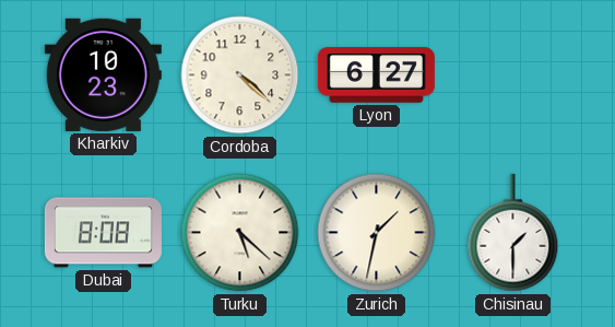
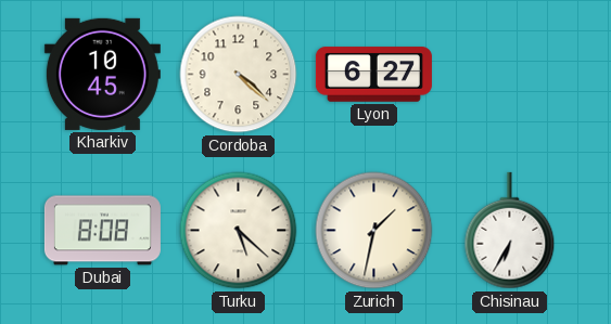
Kharkiv: 10:23 -> 10:45
Chisinau: 1:30 -> 6:35
